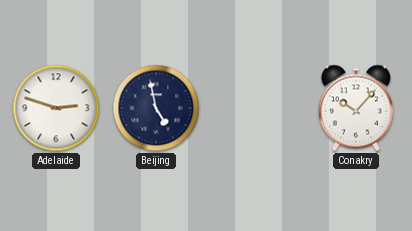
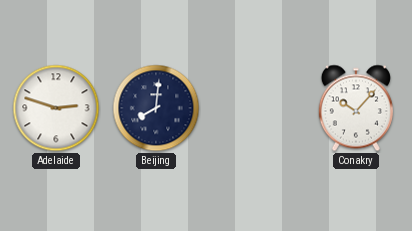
Beijing: 4:58 -> 8:01
